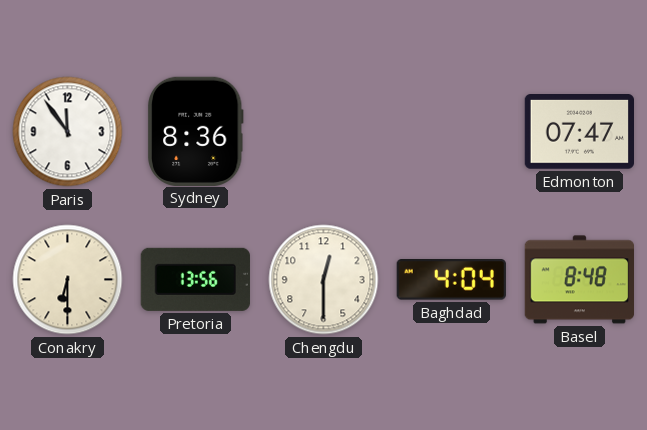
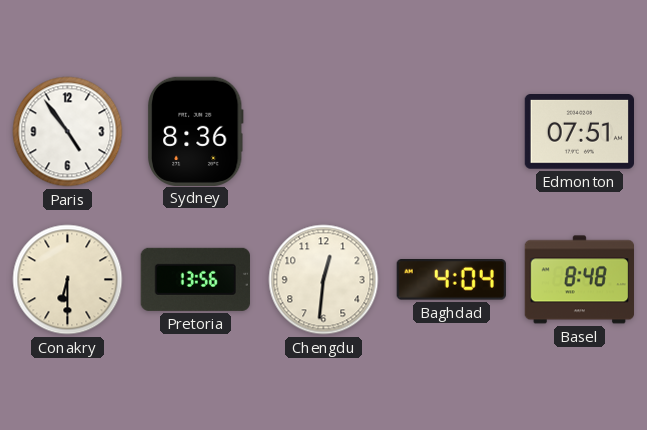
Paris: 11:54 -> 4:54
Edmonton: 07:47 -> 07:51
Chengdu: 12:30 -> 12:31
